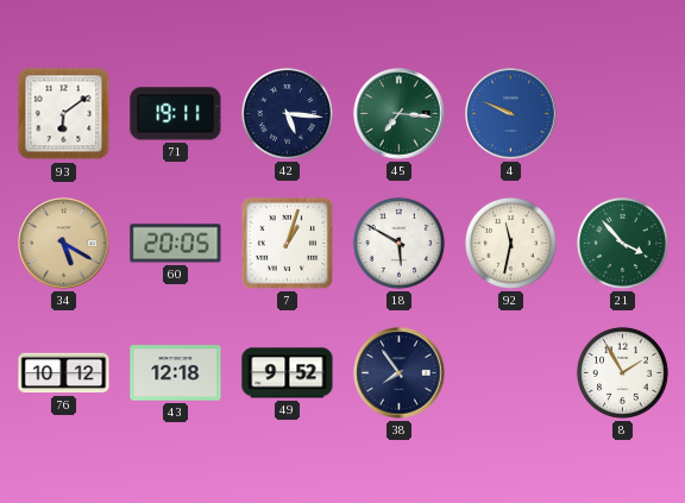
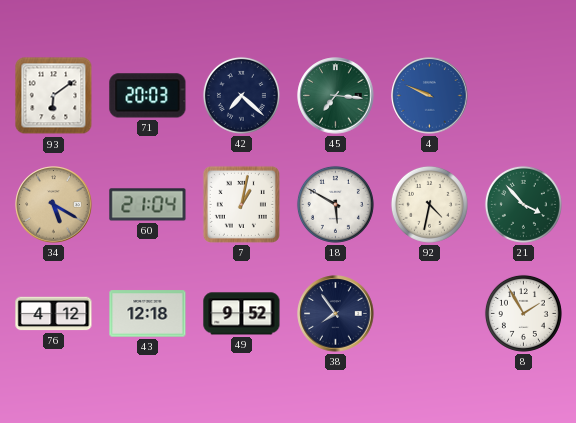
71: 19:11 -> 20:03
42: 5:16 -> 7:22
60: 20:05 -> 21:04
7: 1:03 -> 1:02
92: 11:32 -> 4:32
76: 10:12 -> 4:12
